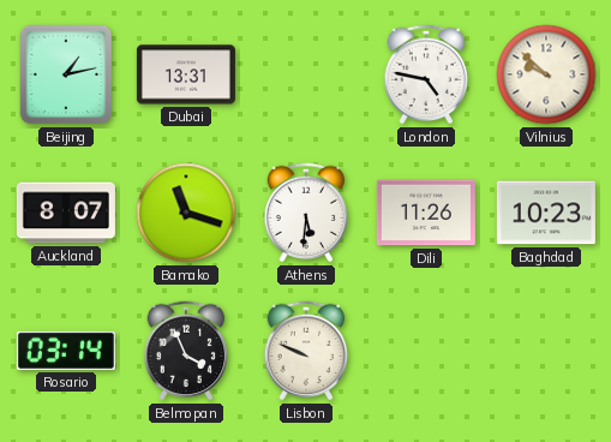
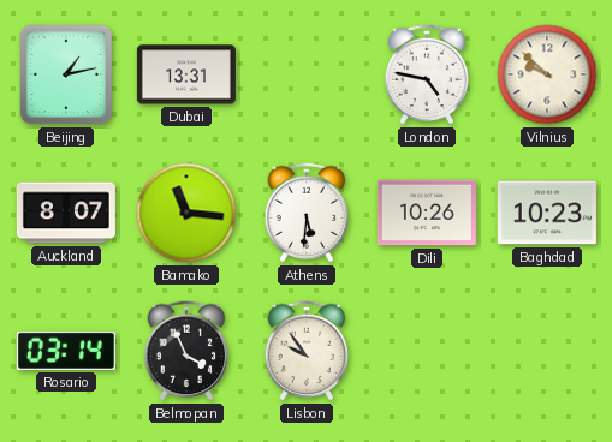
Bamako: 11:18 -> 11:16
Dili: 11:26 -> 10:26
Lisbon: 9:49 -> 9:54
